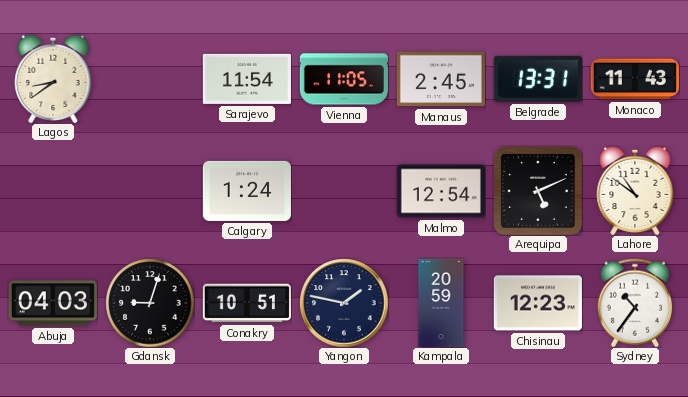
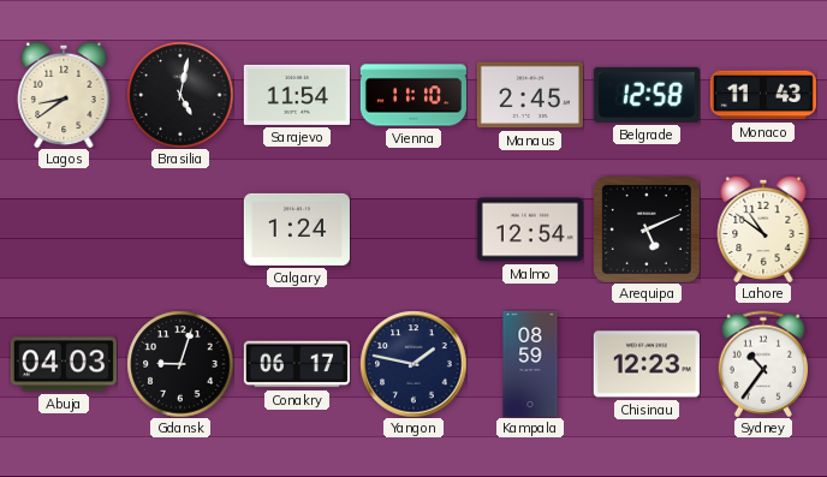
Brasilia: none -> 5:02
Vienna: 11:05 -> 11:10
Belgrade: 13:31 -> 12:58
Conakry: 10:51 -> 06:17
Kampala: 20:59 -> 08:59
